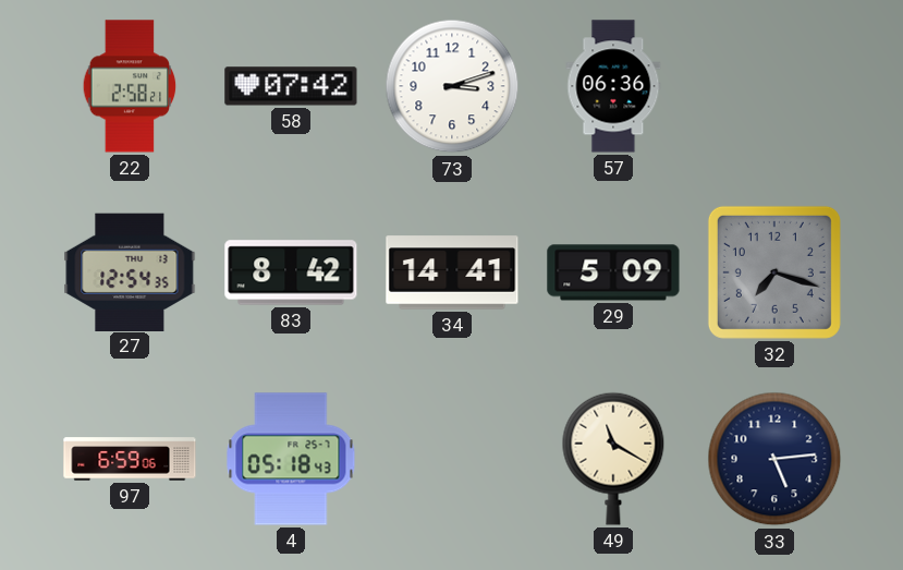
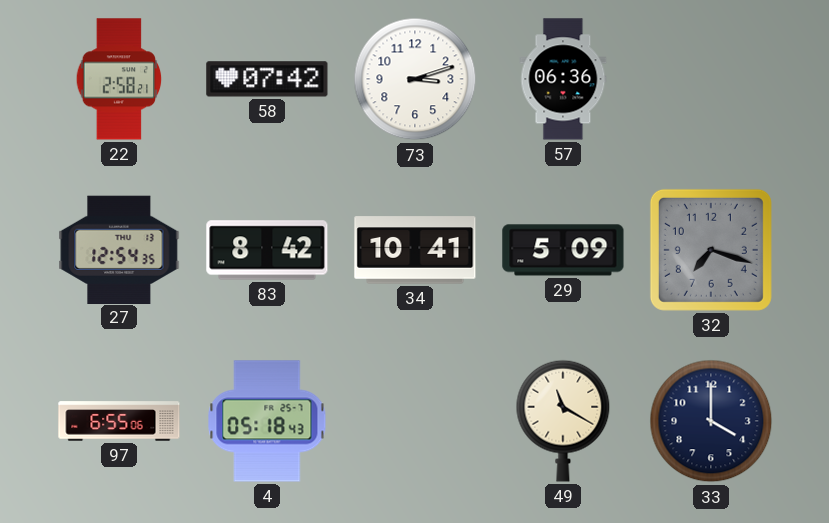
34: 14:41 -> 10:41
97: 6:59 -> 6:55
33: 5:14 -> 4:00
